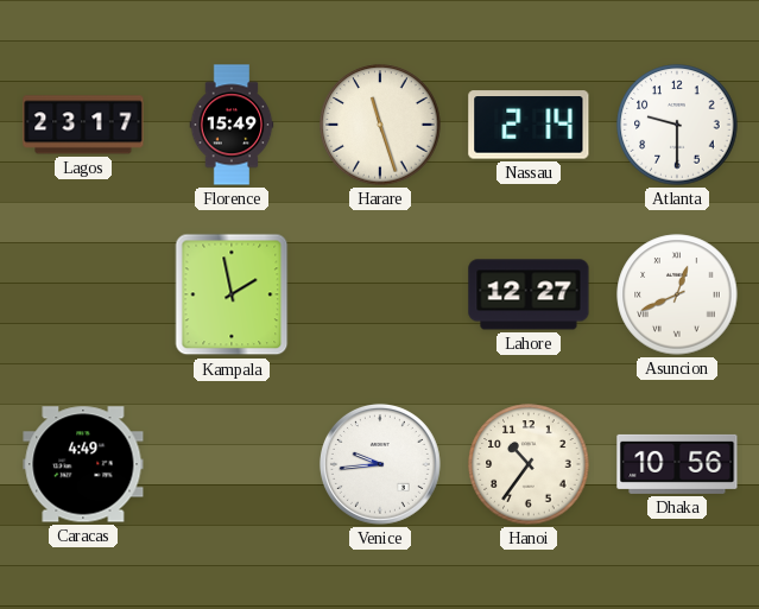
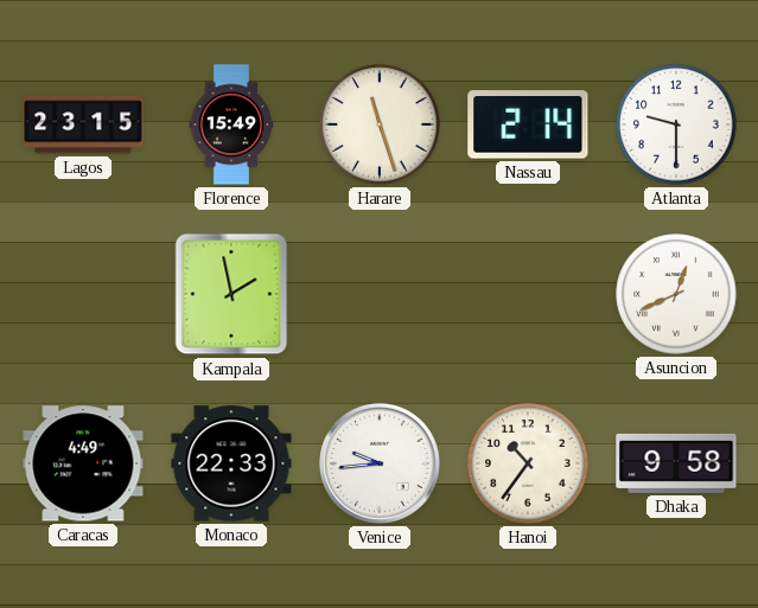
Lagos: 23:17 -> 23:15
Lahore: 12:27 -> none
Monaco: none -> 22:33
Dhaka: 10:56 -> 9:58
